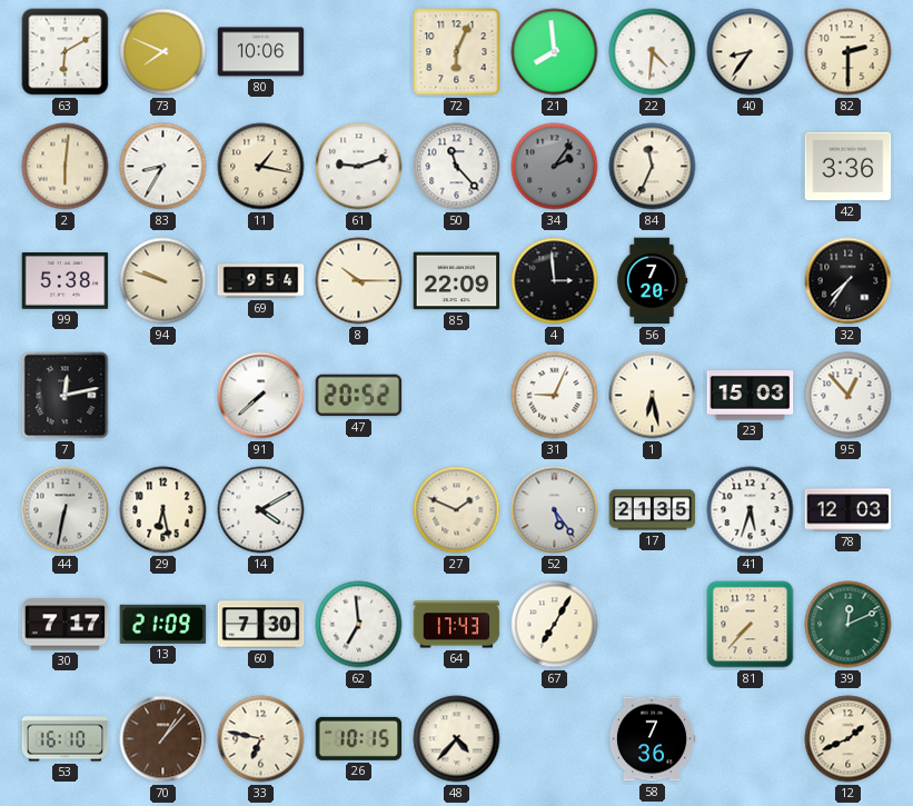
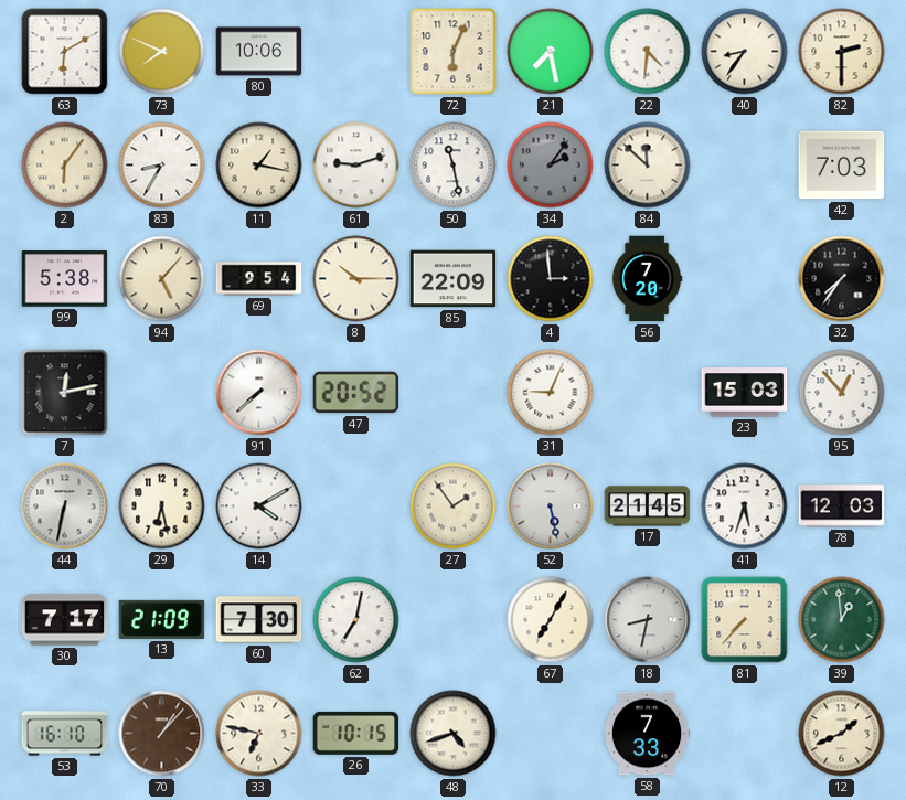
21: 7:59 -> 7:28
2: 6:01 -> 6:06
50: 11:23 -> 11:28
84: 11:34 -> 11:52
42: 3:36 -> 7:03
94: 9:48 -> 5:07
1: 6:28 -> none
27: 1:49 -> 1:54
52: 5:24 -> 5:28
17: 21:35 -> 21:45
62: 6:59 -> 7:02
64: 17:43 -> none
18: none -> 8:32
39: 12:11 -> 12:59
48: 4:37 -> 4:42
58: 7:36 -> 7:33
